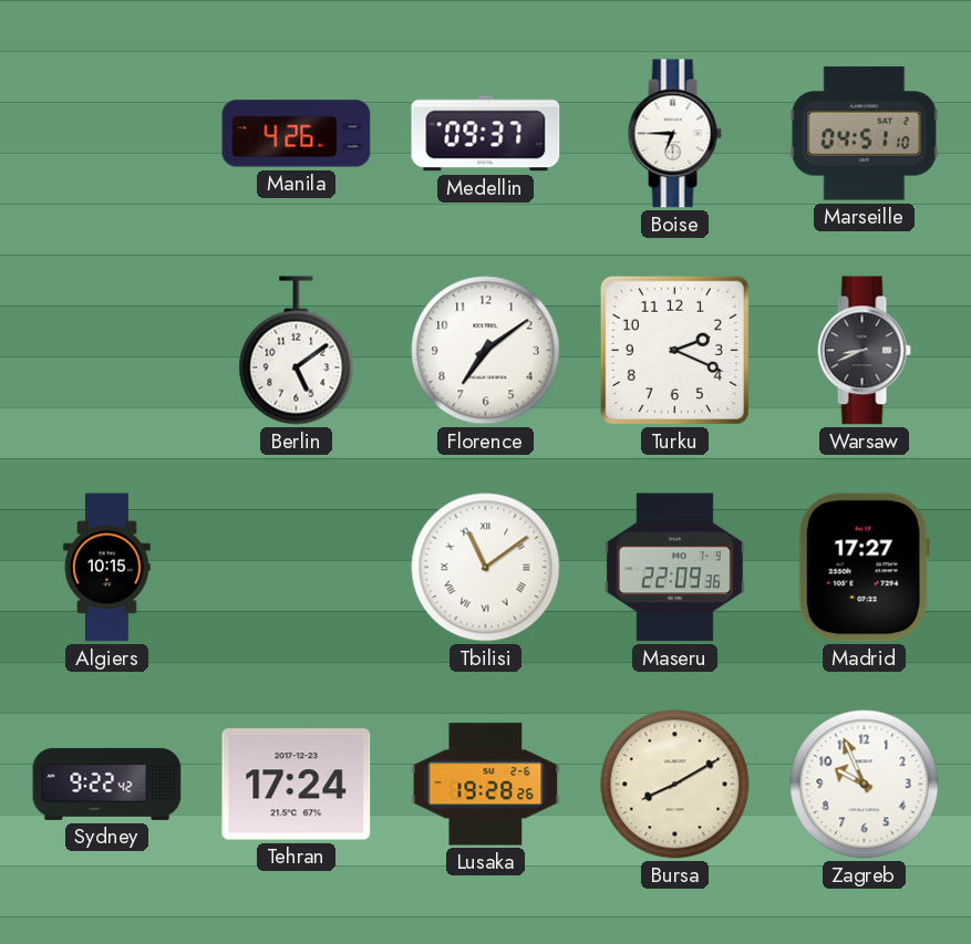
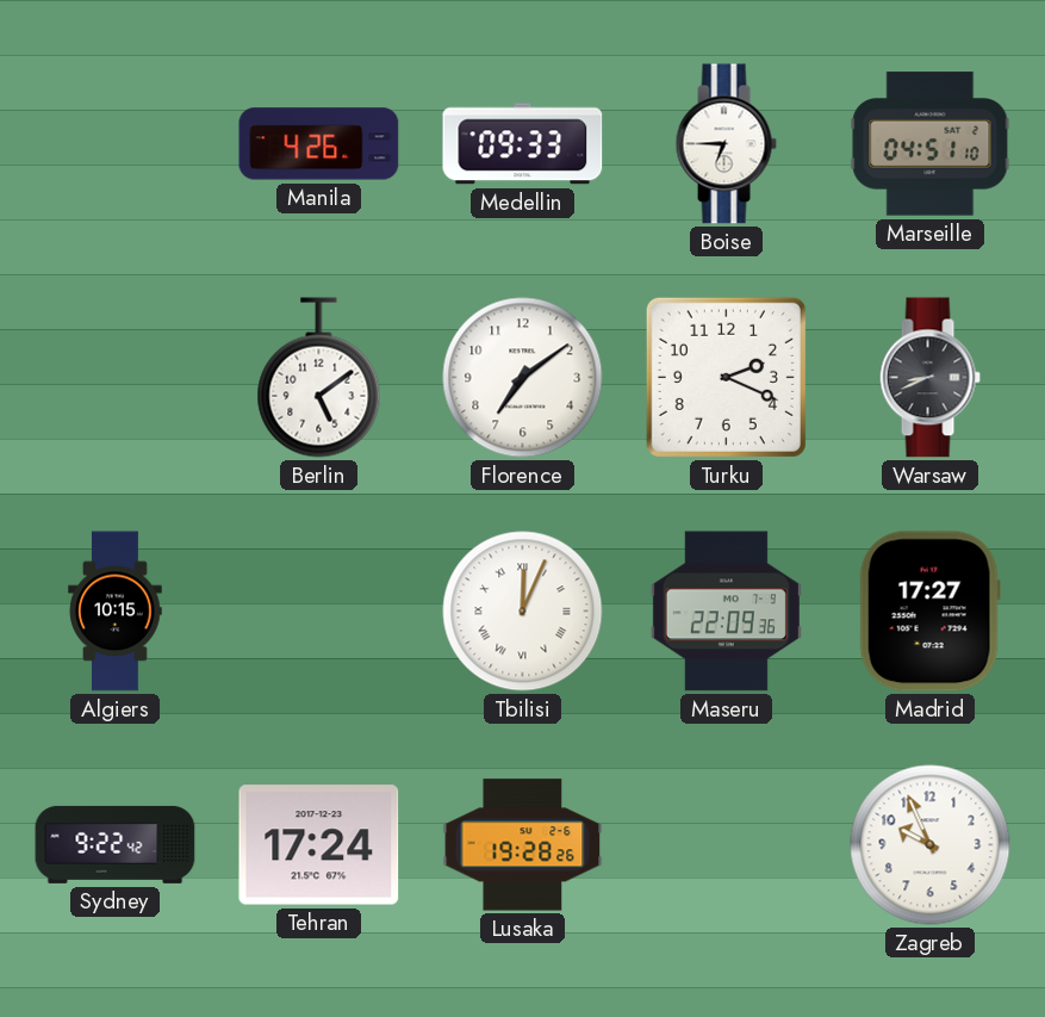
Medellin: 09:37 -> 09:33
Tbilisi: 11:09 -> 12:04
Bursa: 8:10 -> none
